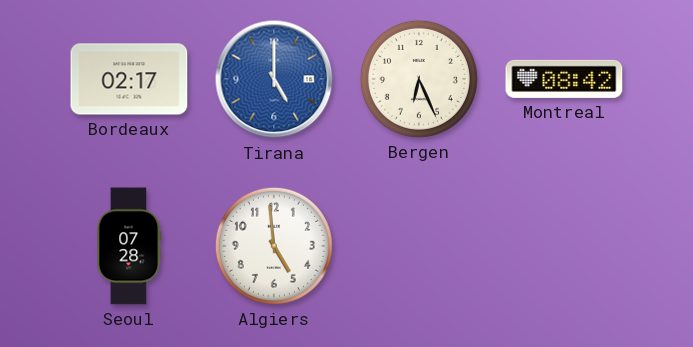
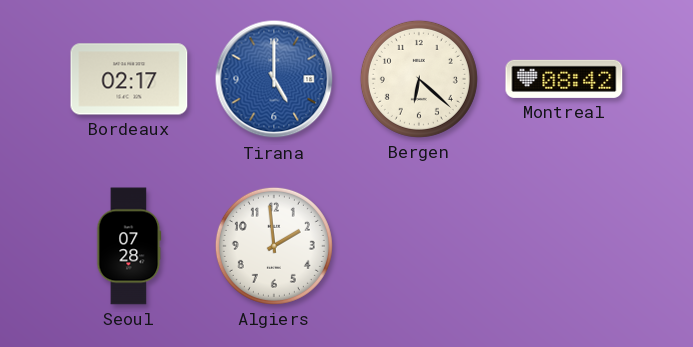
Bergen: 6:26 -> 6:22
Algiers: 4:59 -> 1:59
